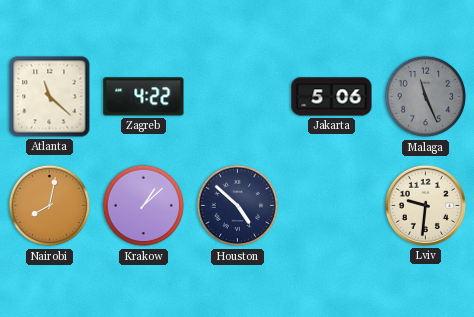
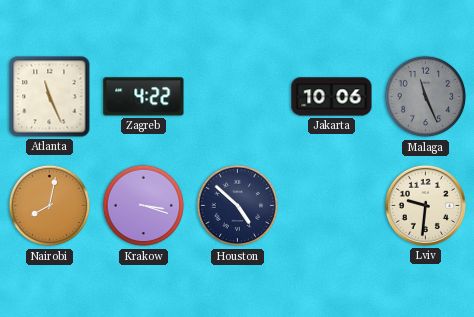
Atlanta: 11:22 -> 11:26
Jakarta: 5:06 -> 10:06
Krakow: 1:08 -> 3:18
